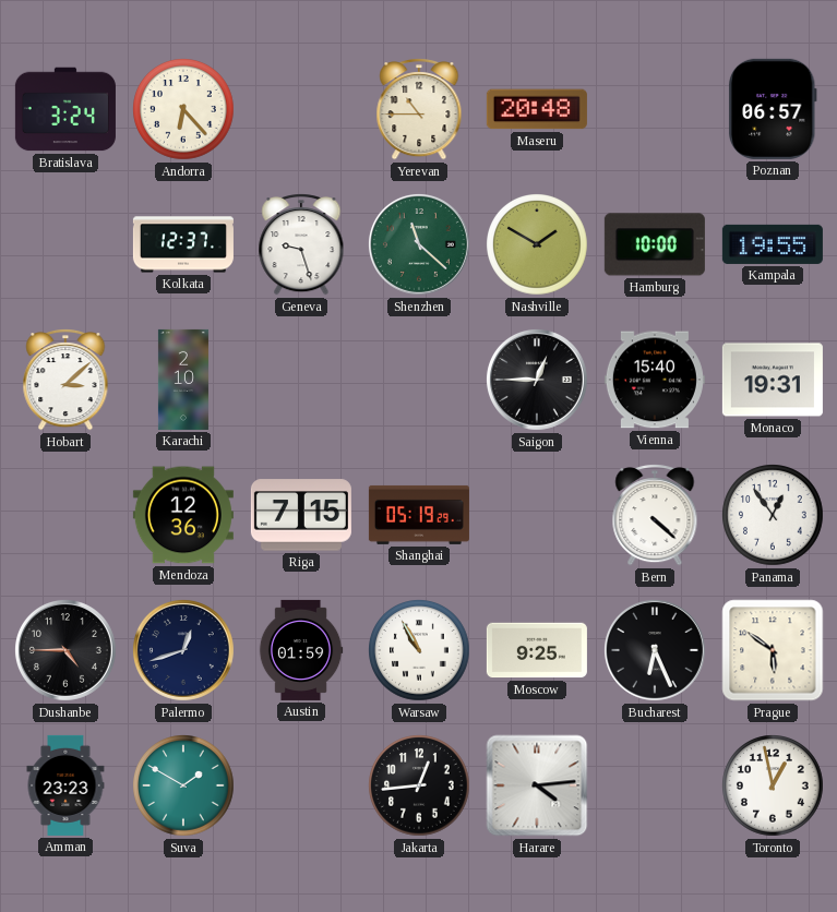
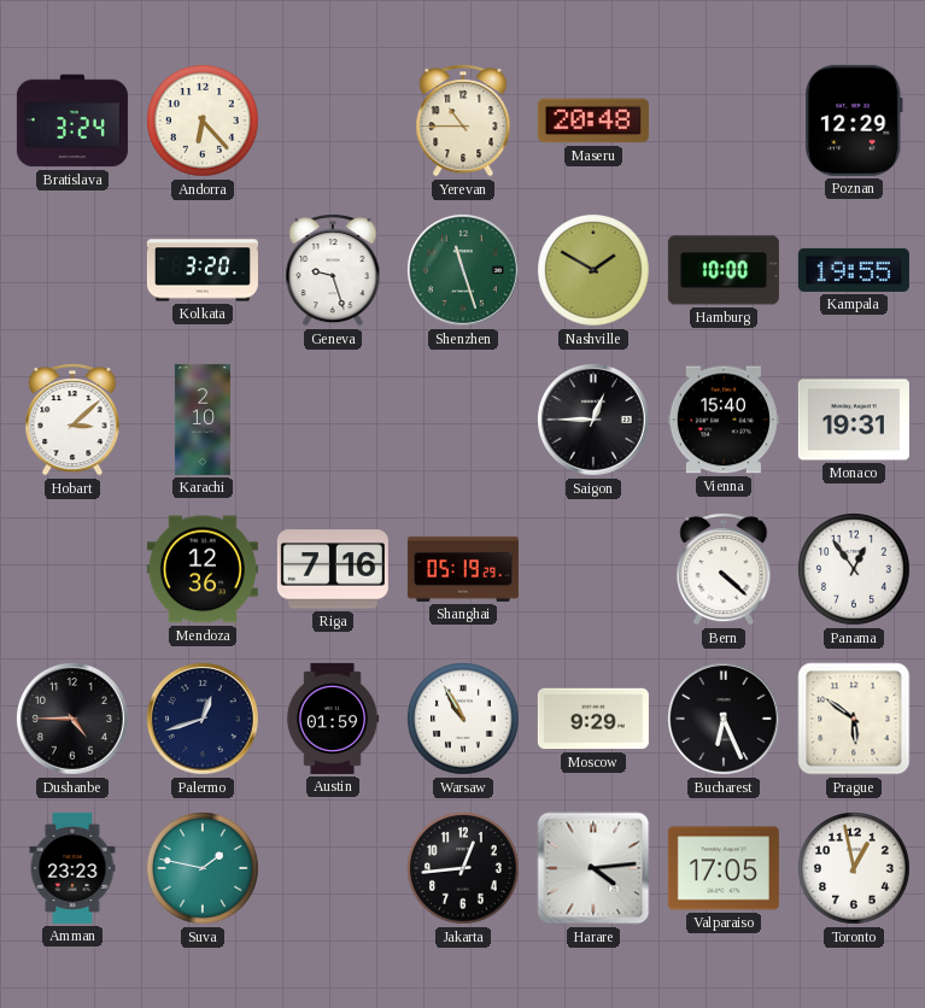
Poznan: 06:57 -> 12:29
Kolkata: 12:37 -> 3:20
Shenzhen: 11:22 -> 11:27
Riga: 7:15 -> 7:16
Moscow: 9:25 -> 9:29
Suva: 1:50 -> 1:47
Valparaiso: none -> 17:05
